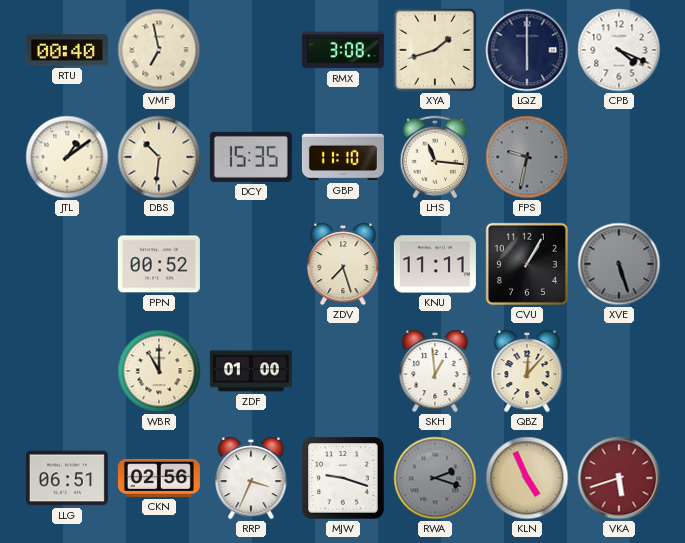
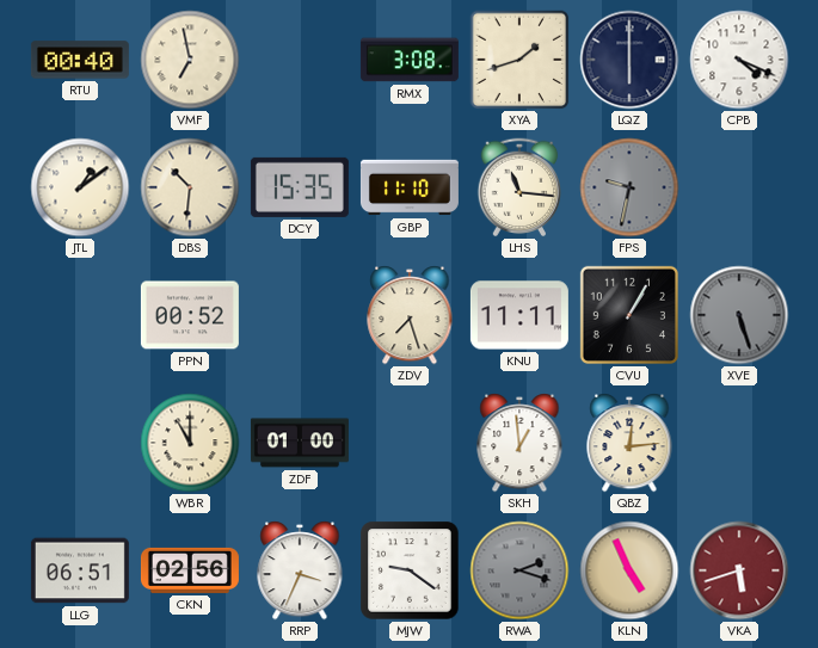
QBZ: 12:07 -> 12:14
MJW: 9:18 -> 9:21
